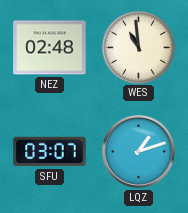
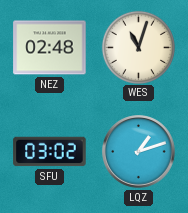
WES: 10:59 -> 11:03
SFU: 03:07 -> 03:02
